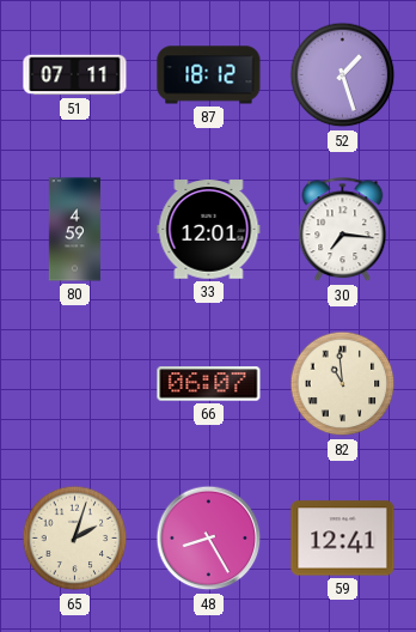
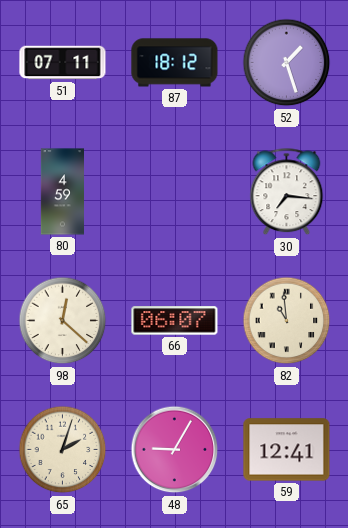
33: 12:01 -> none
98: none -> 12:22
48: 8:25 -> 9:05
